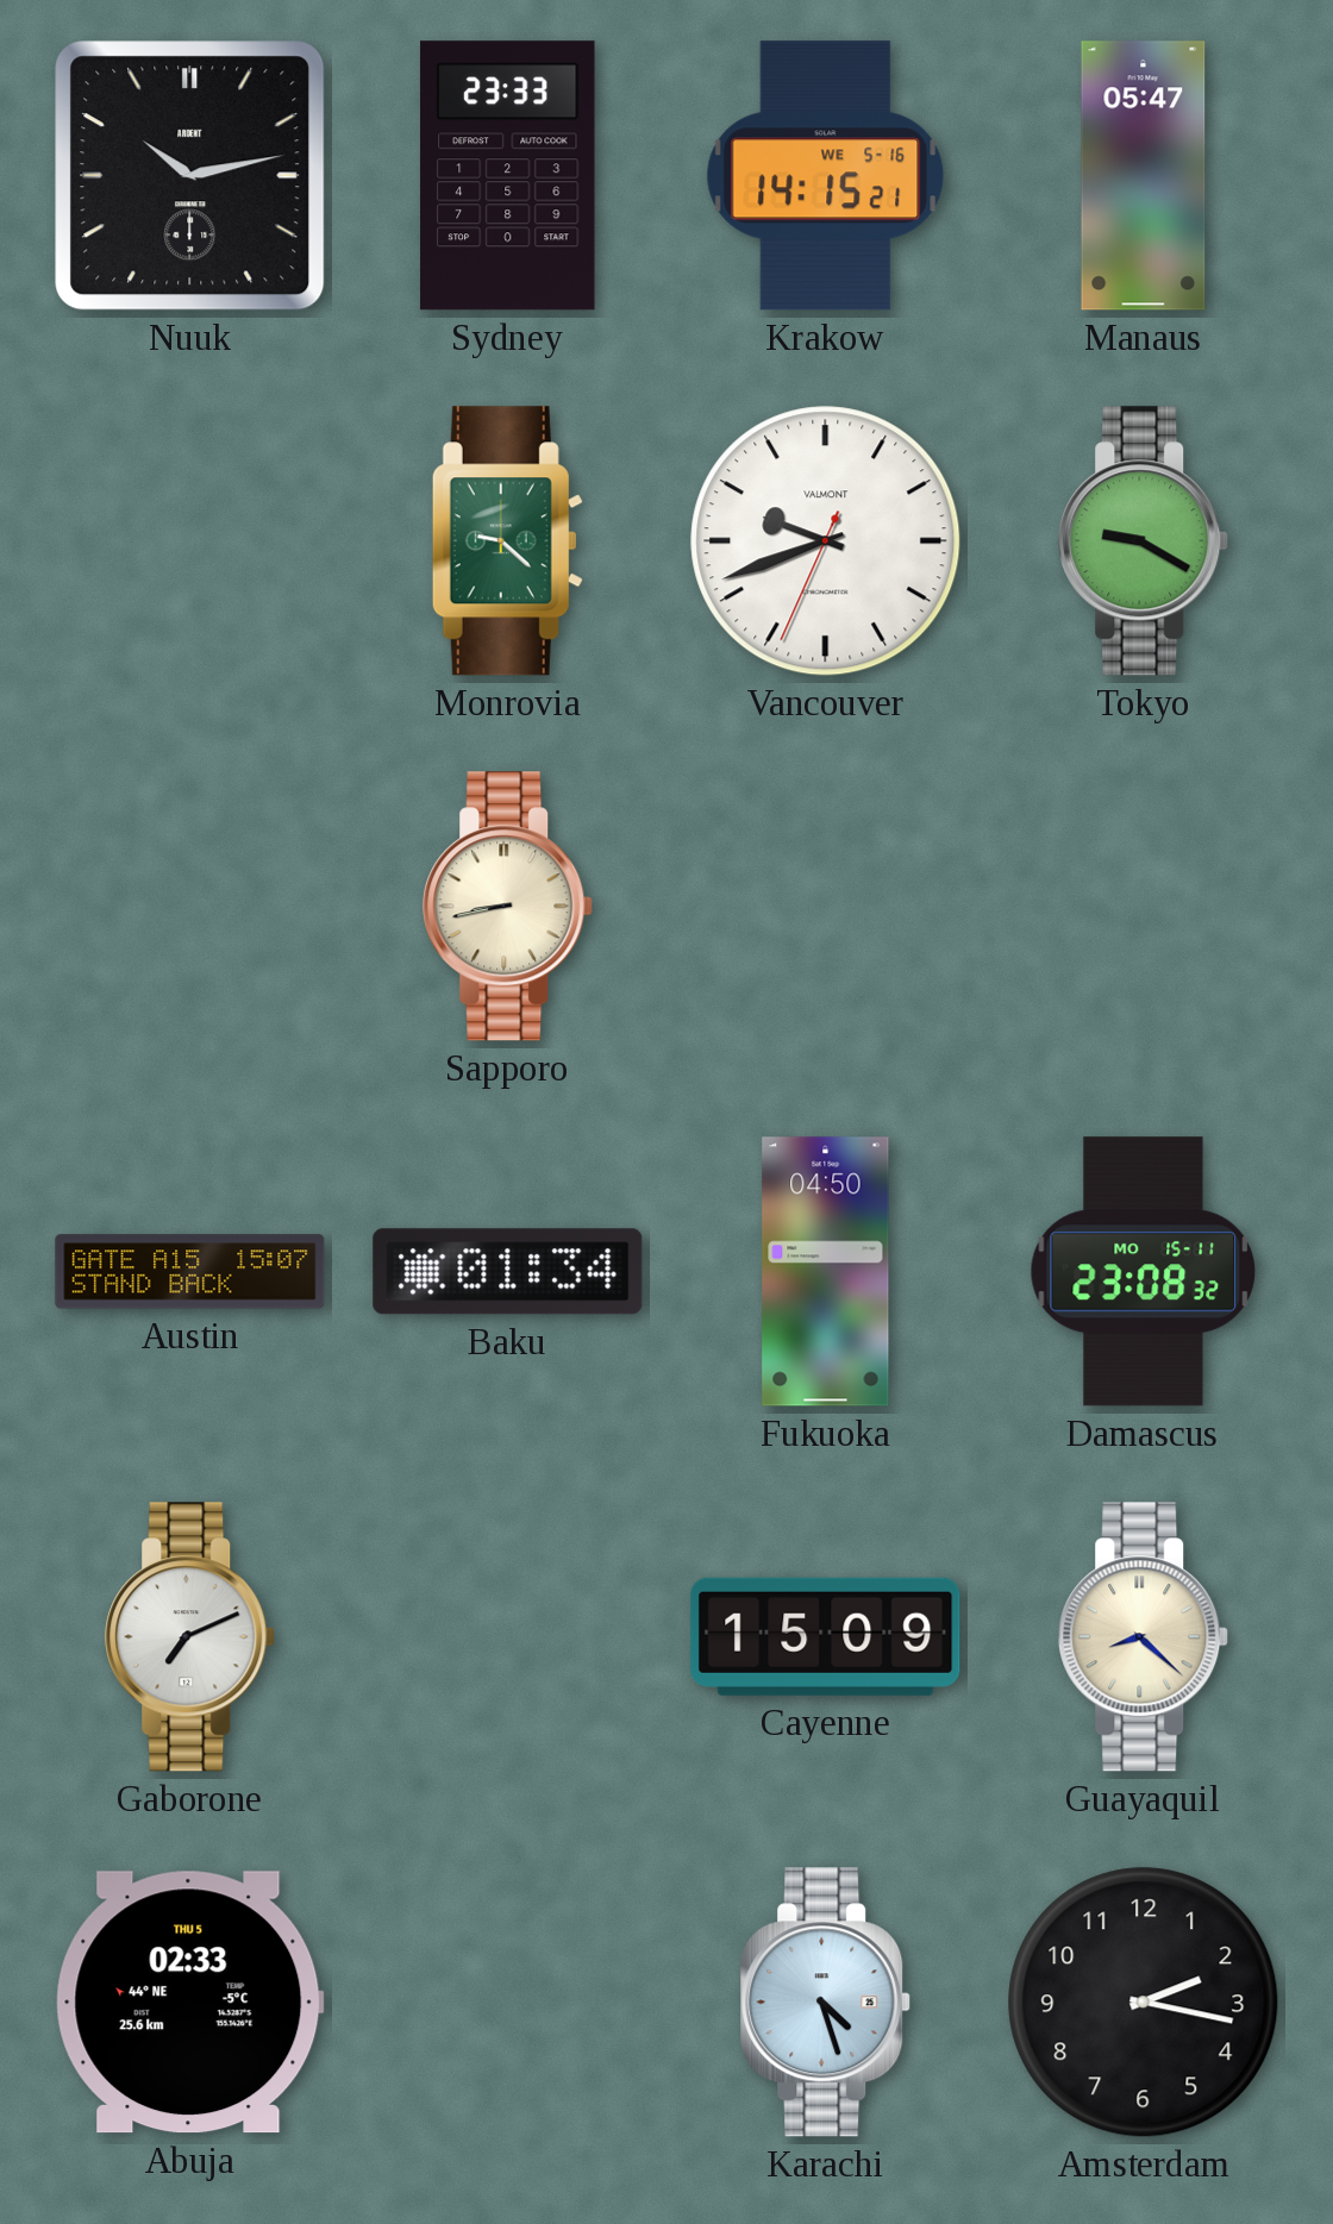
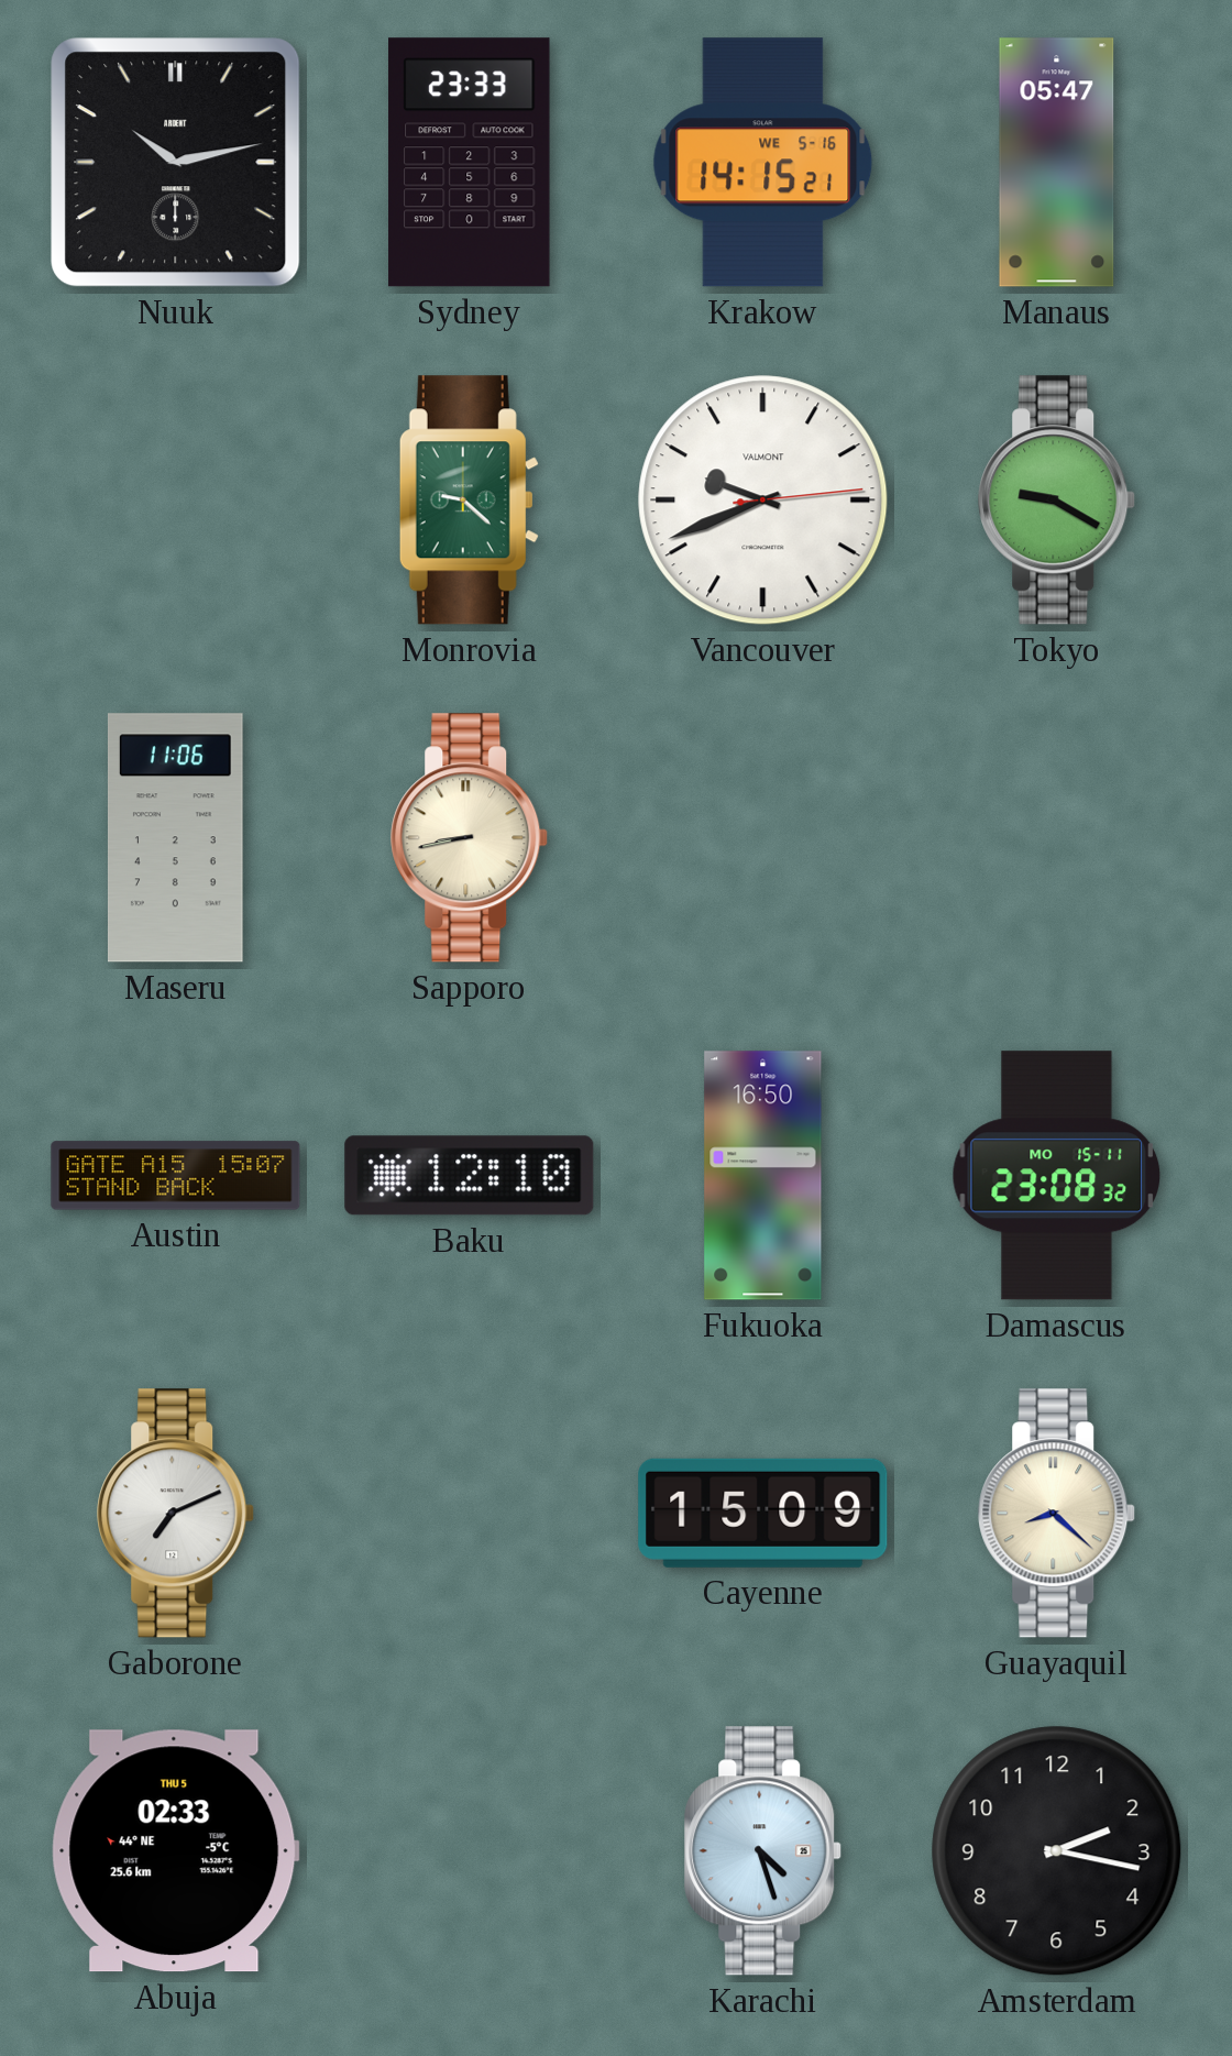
Vancouver: 9:41:34 -> 9:41:14
Maseru: none -> 11:06
Baku: 01:34 -> 12:10
Fukuoka: 04:50 -> 16:50
